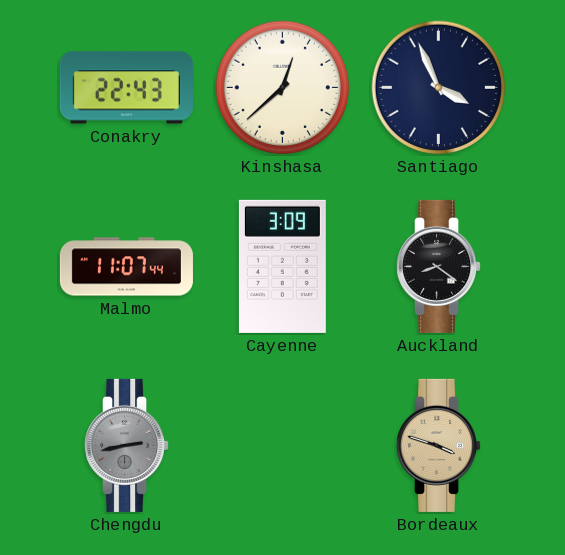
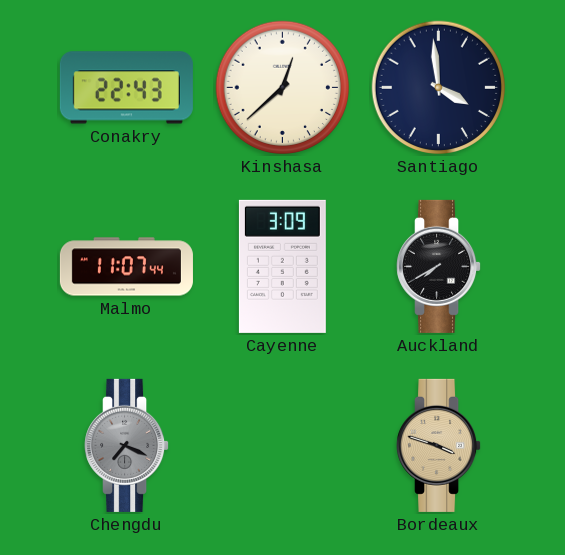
Santiago: 3:56 -> 3:59
Auckland: 8:21 -> 7:40
Chengdu: 2:43 -> 7:19
